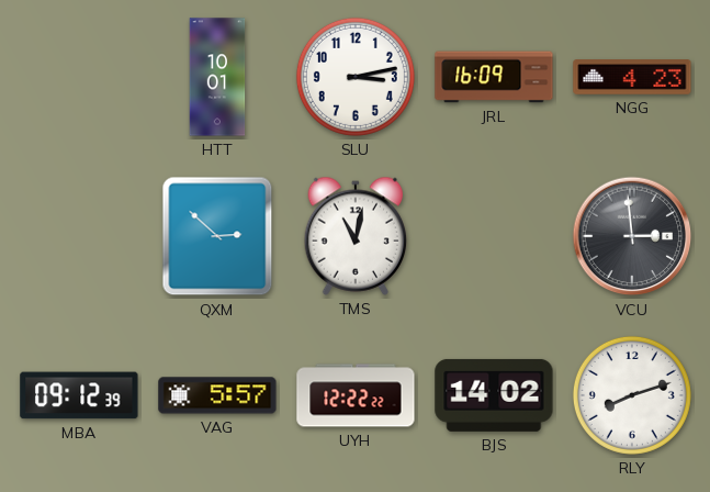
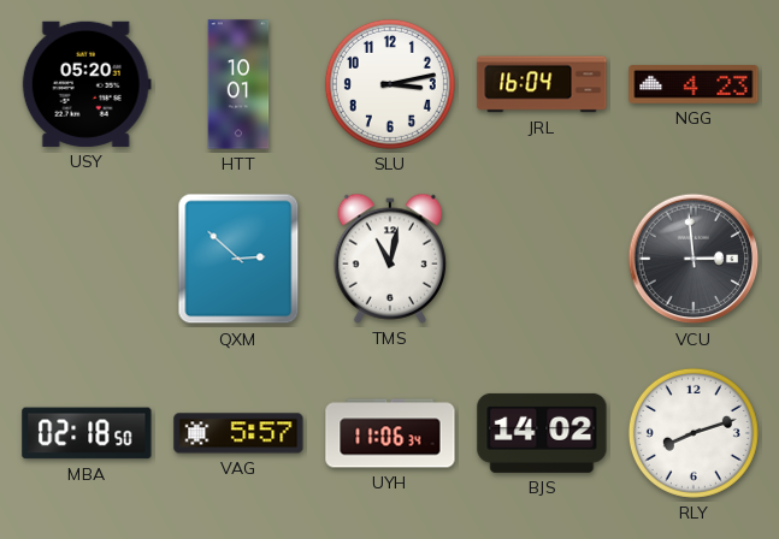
USY: none -> 05:20
JRL: 16:09 -> 16:04
MBA: 09:12 -> 02:18
UYH: 12:22 -> 11:06
